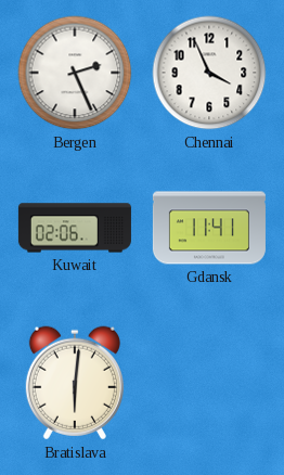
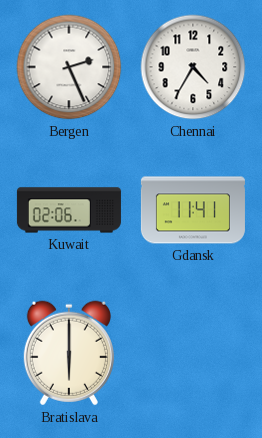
Chennai: 3:56 -> 4:35
Bratislava: 6:01 -> 6:00
